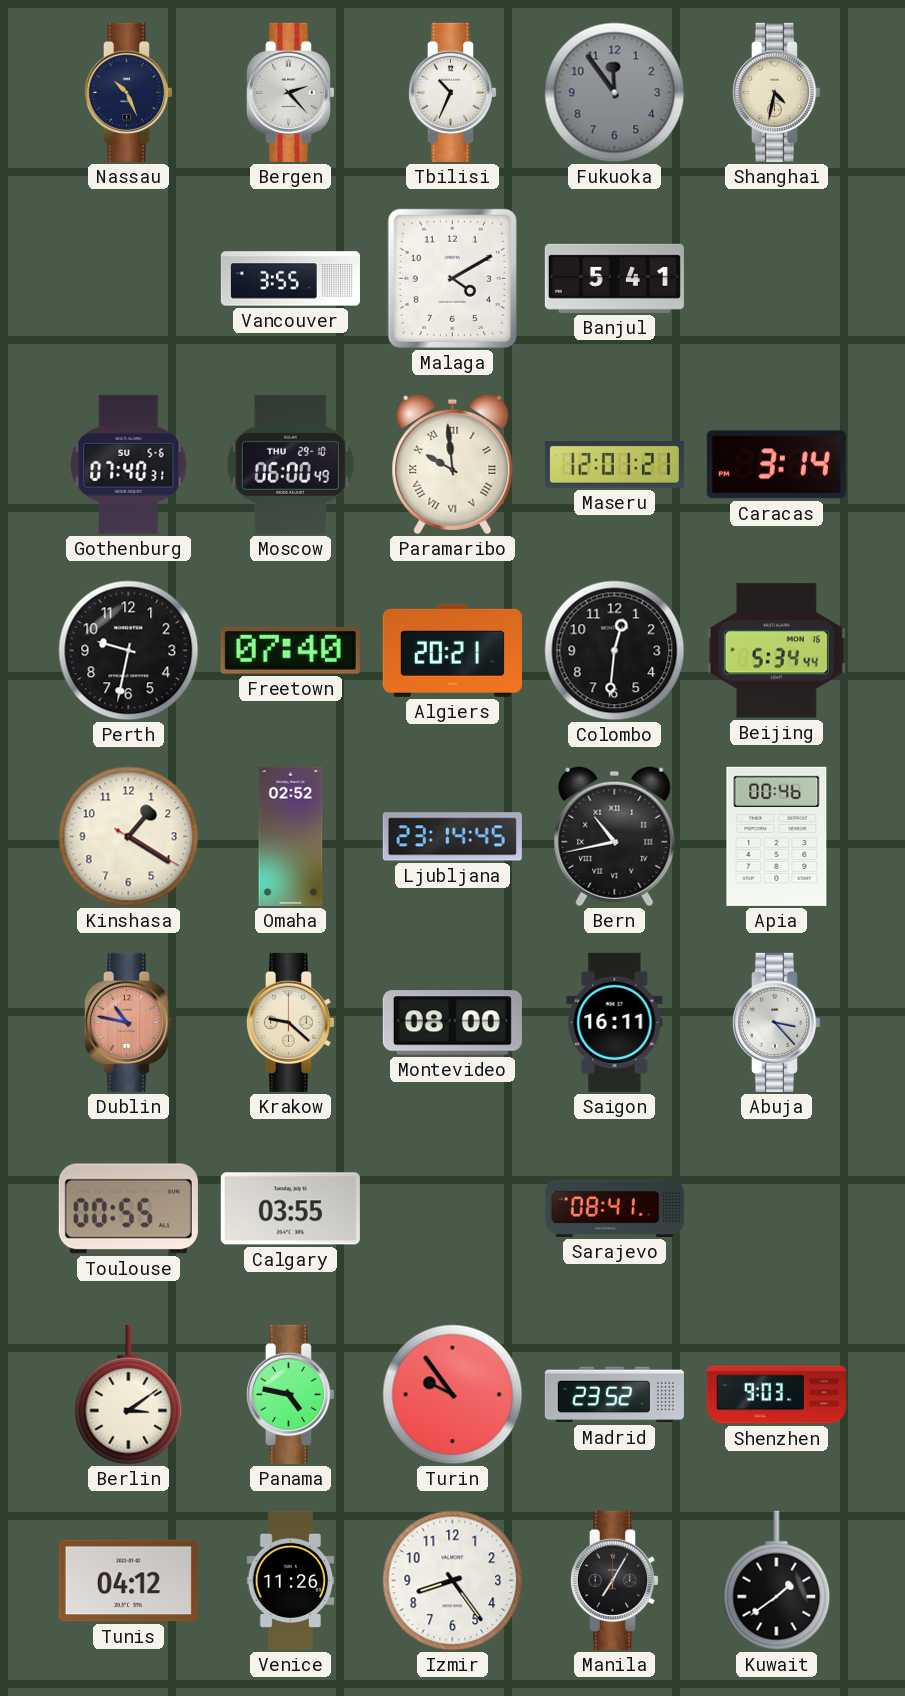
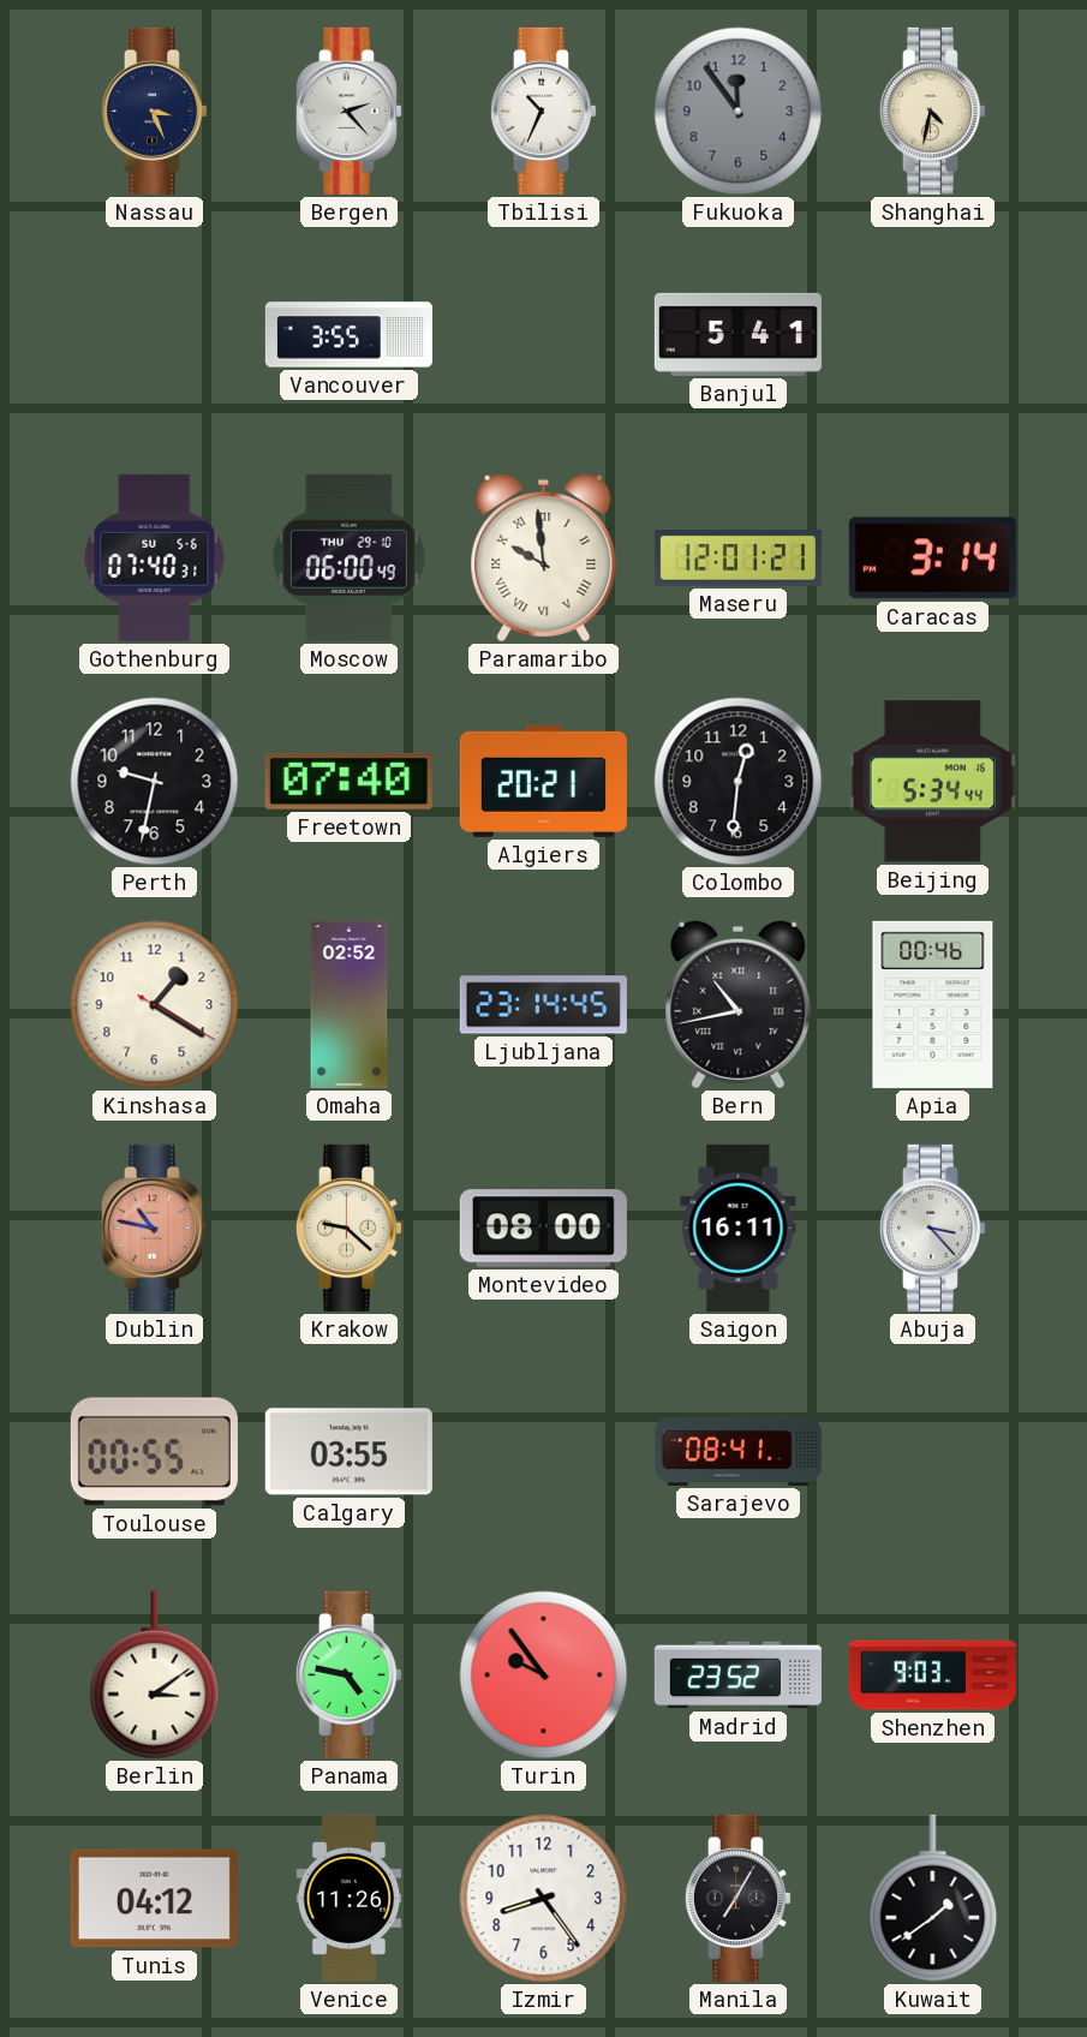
Nassau: 10:26 -> 3:26
Malaga: 4:10 -> none
